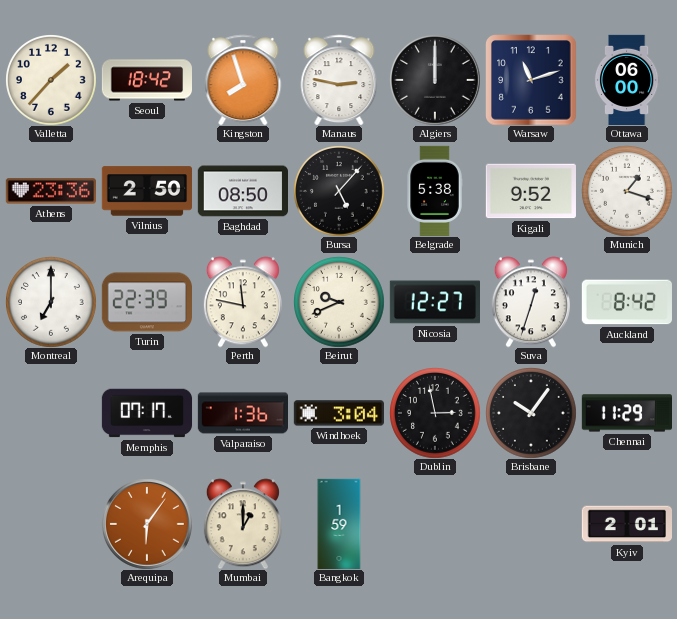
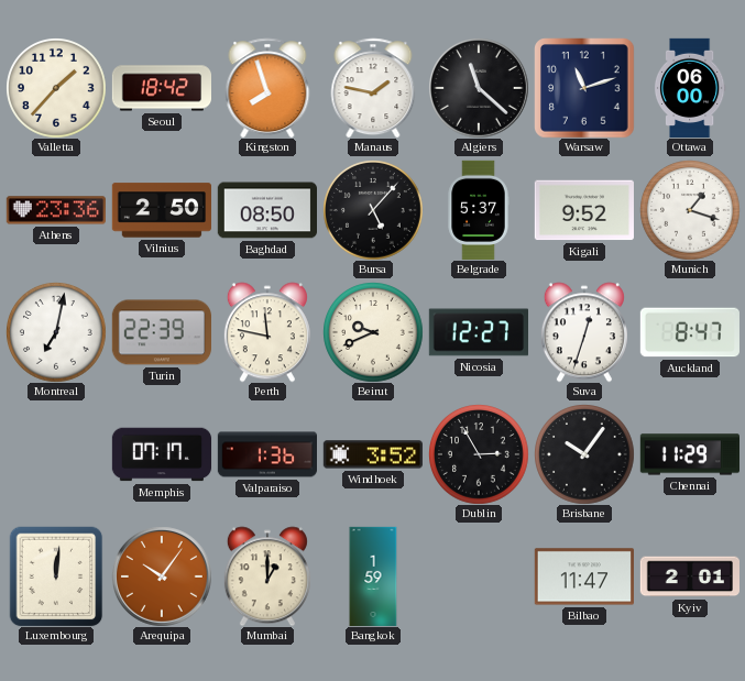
Manaus: 2:47 -> 1:47
Algiers: 12:00 -> 11:22
Belgrade: 5:38 -> 5:37
Montreal: 7:00 -> 7:02
Auckland: 8:42 -> 8:47
Windhoek: 3:04 -> 3:52
Dublin: 2:58 -> 2:55
Luxembourg: none -> 12:01
Arequipa: 6:06 -> 10:06
Bilbao: none -> 11:47
